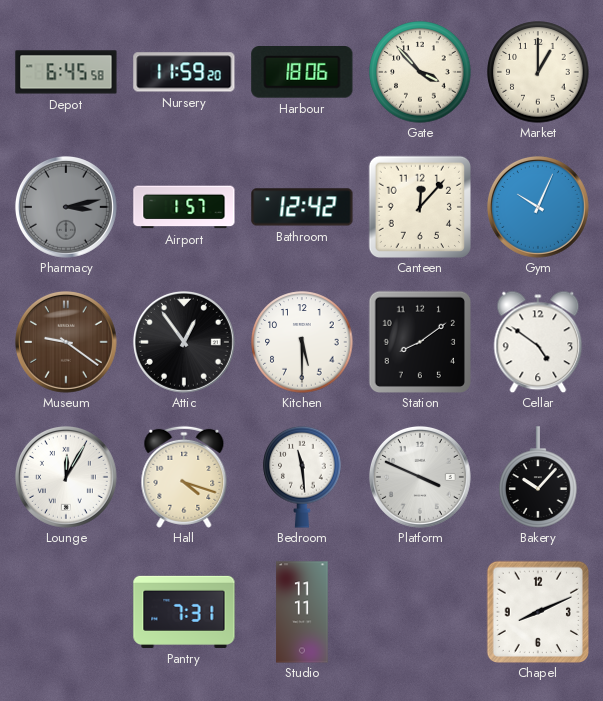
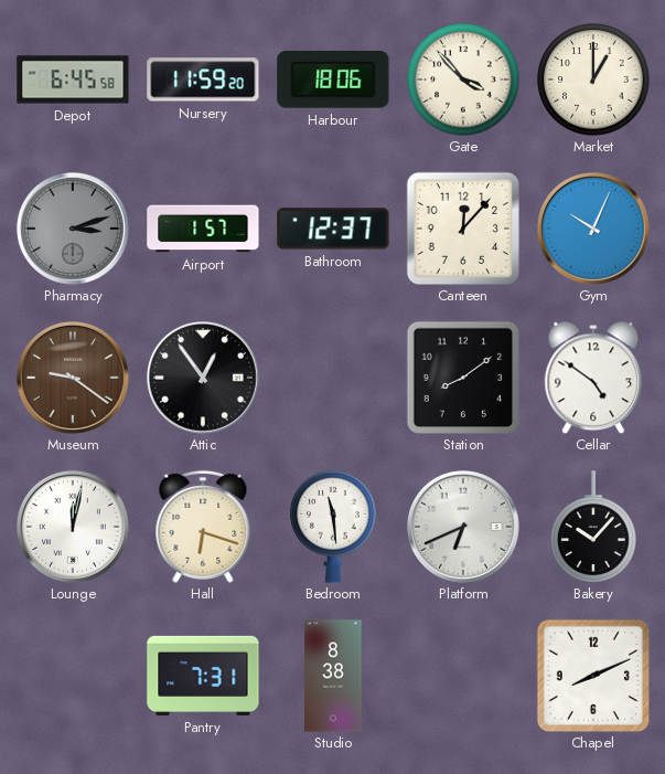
Pharmacy: 3:13 -> 3:12
Bathroom: 12:42 -> 12:37
Kitchen: 5:30 -> none
Lounge: 12:05 -> 12:02
Hall: 4:18 -> 6:18
Platform: 3:49 -> 6:41
Studio: 11:11 -> 8:38
